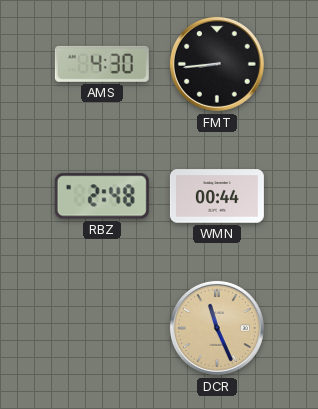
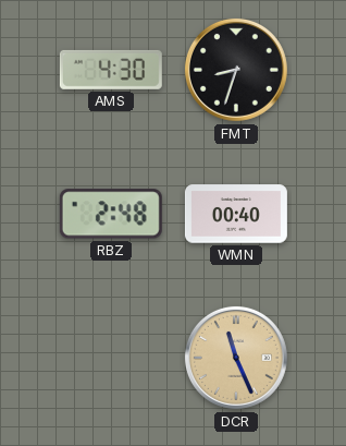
FMT: 8:44 -> 8:33
WMN: 00:44 -> 00:40
